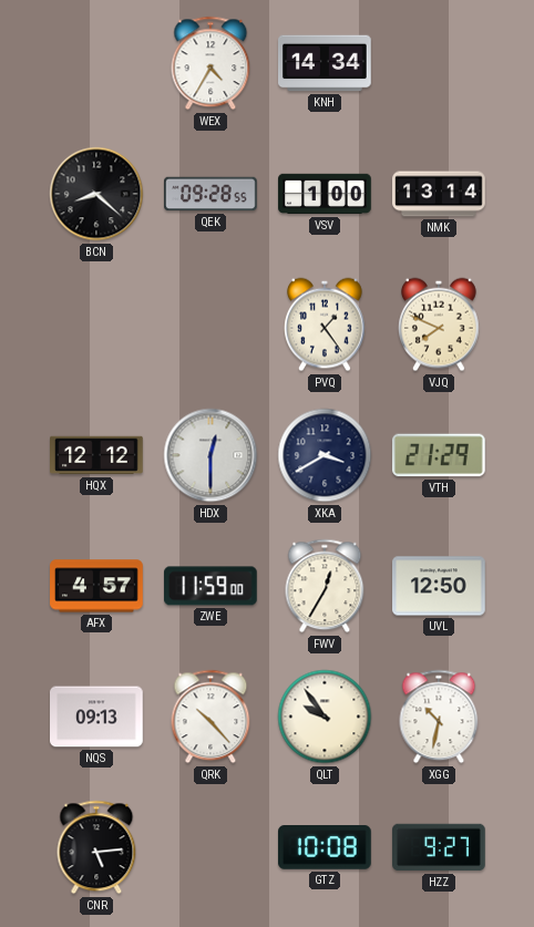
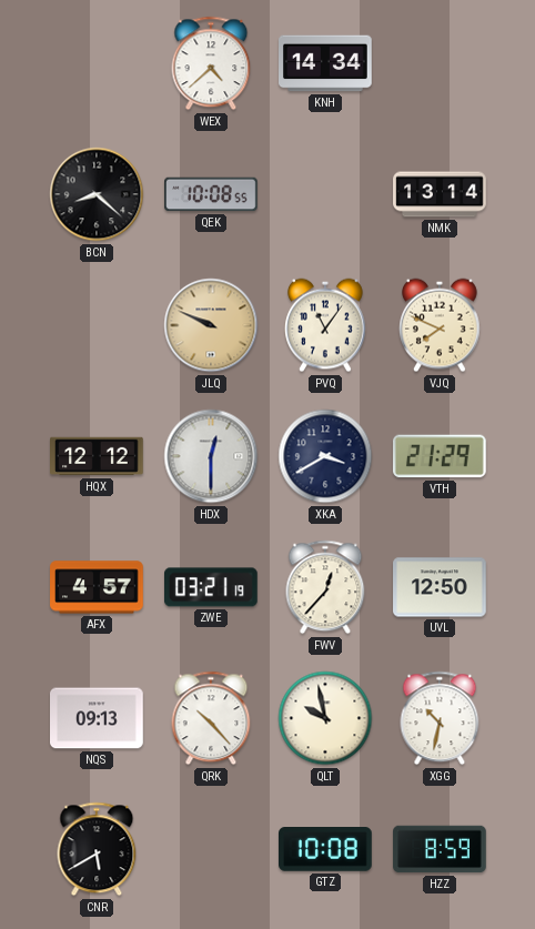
WEX: 4:35 -> 4:38
QEK: 09:28 -> 10:08
VSV: 1:00 -> none
JLQ: none -> 9:49
PVQ: 1:24 -> 11:06
ZWE: 11:59 -> 03:21
FWV: 12:35 -> 12:37
QLT: 9:54 -> 9:58
CNR: 5:14 -> 5:40
HZZ: 9:27 -> 8:59
